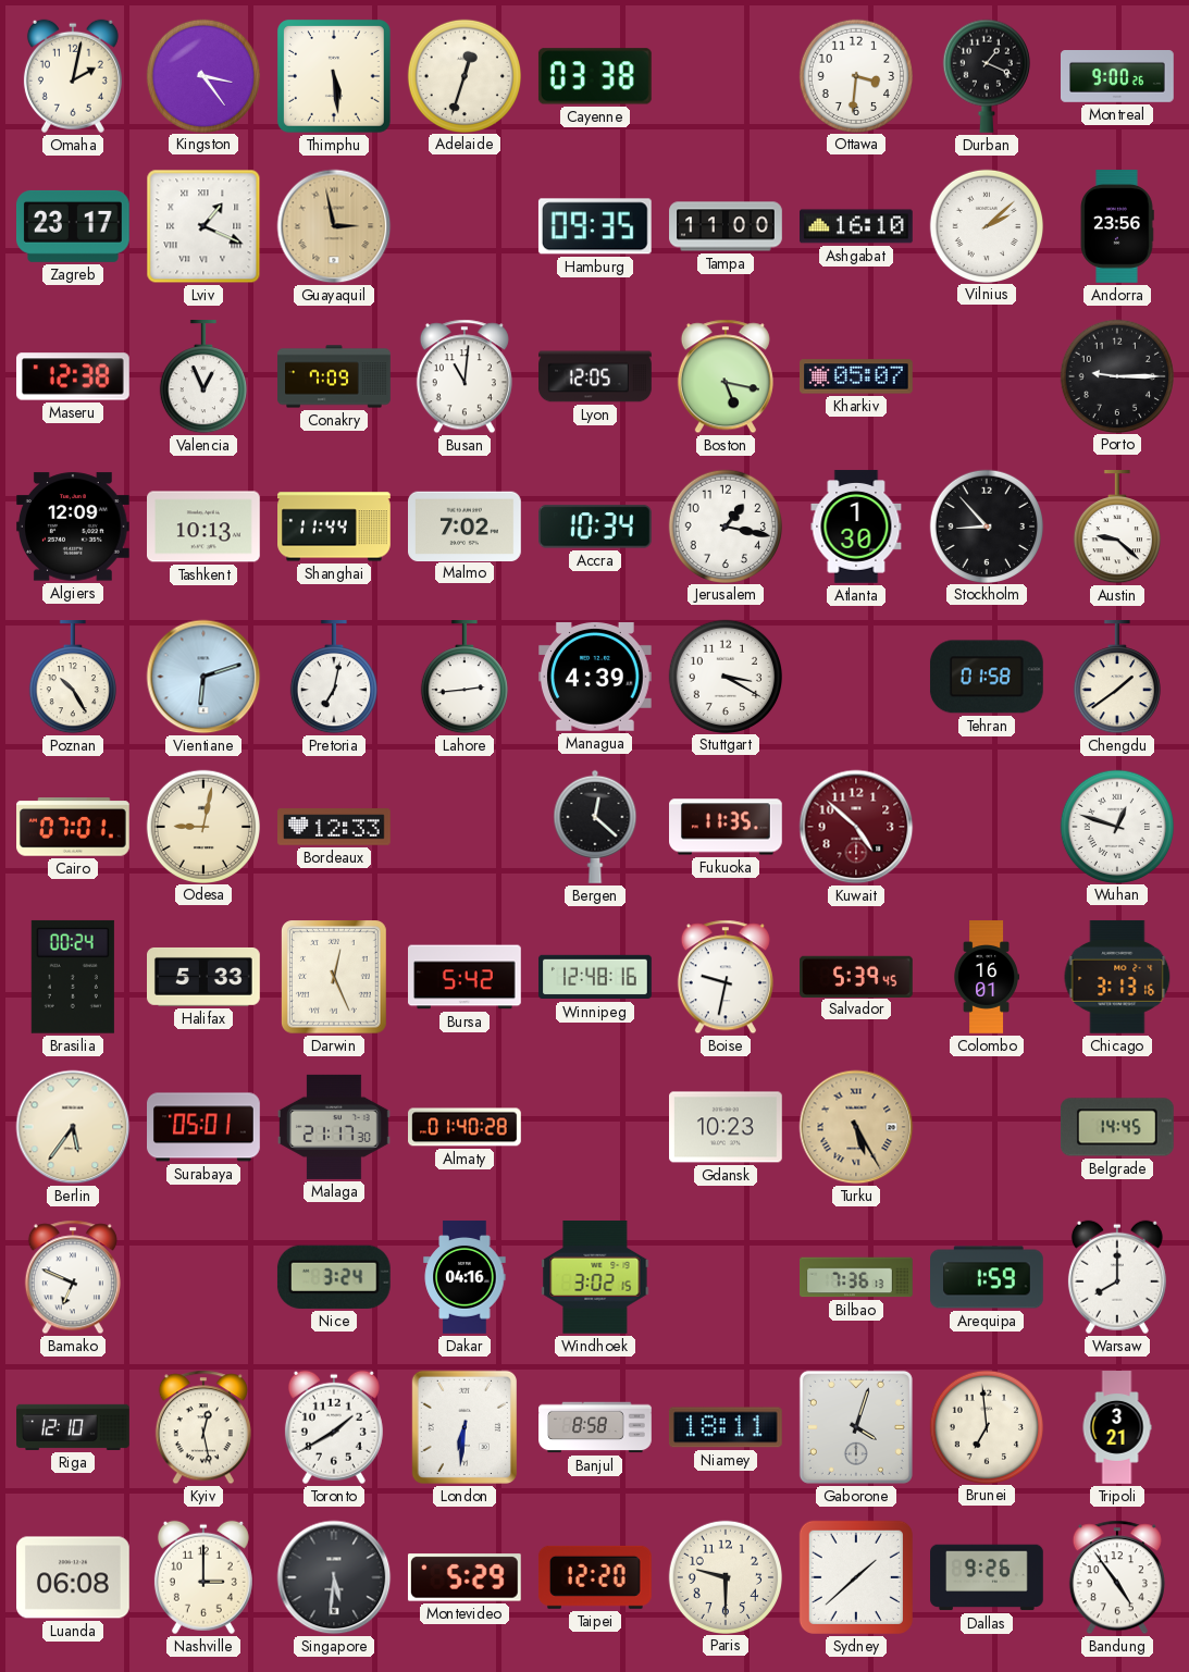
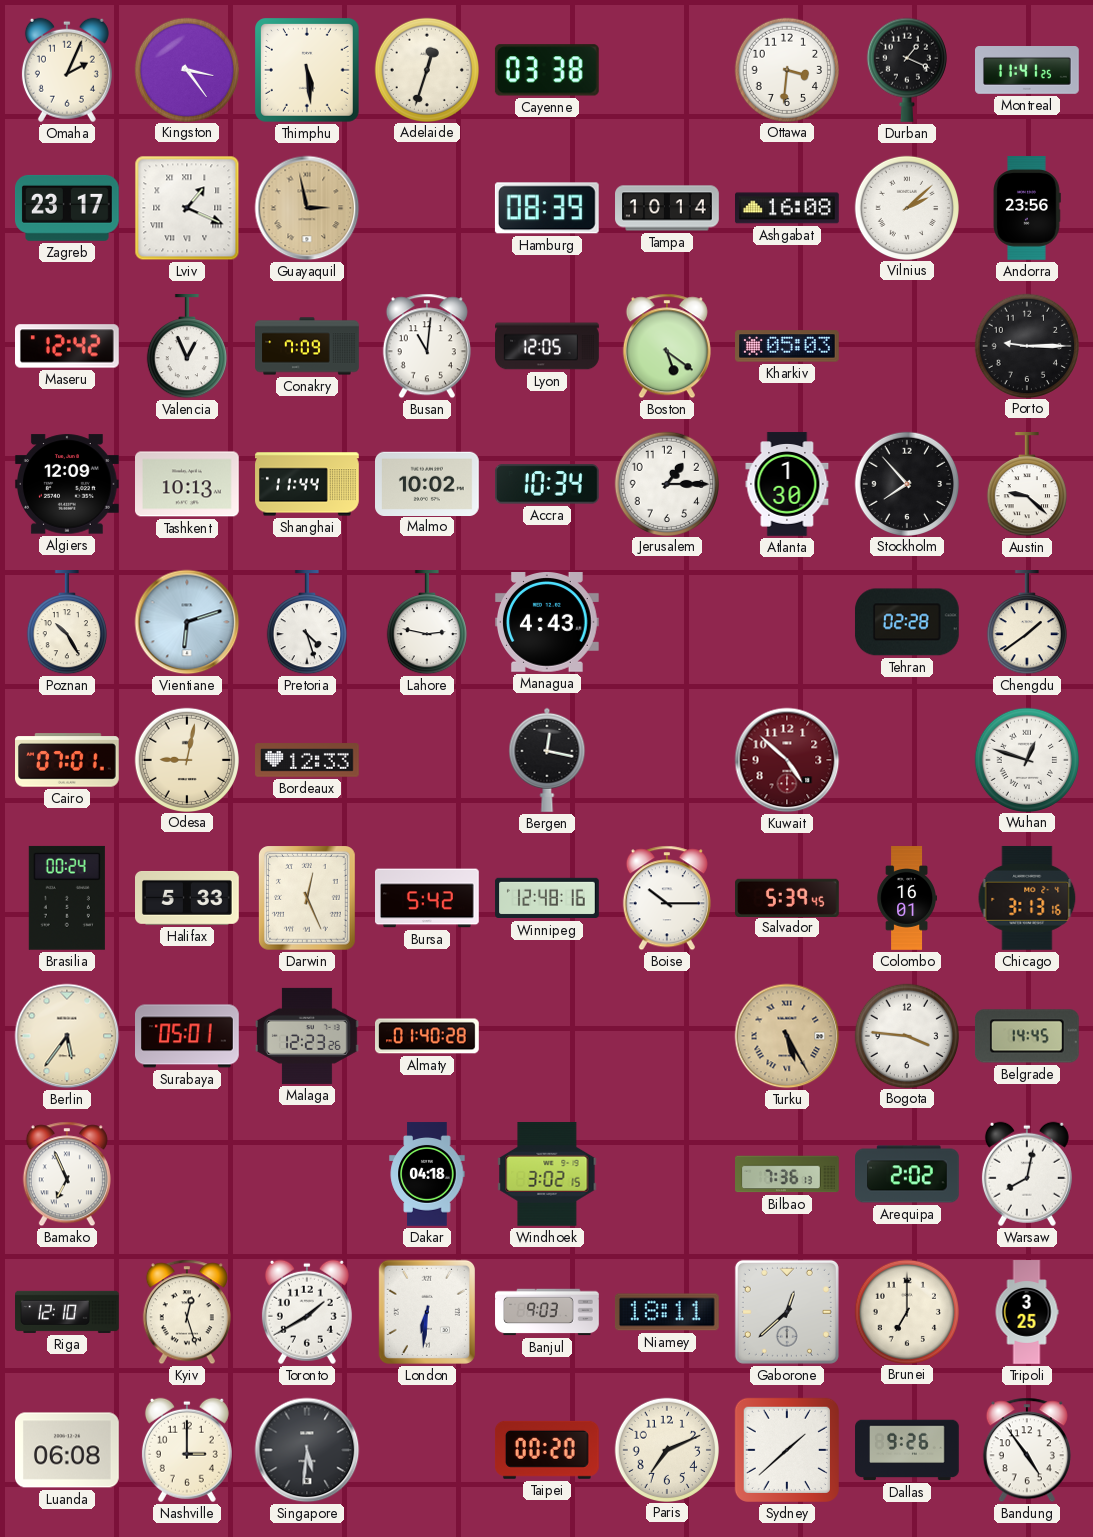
Omaha: 2:02 -> 2:04
Montreal: 9:00 -> 11:41
Hamburg: 09:35 -> 08:39
Tampa: 11:00 -> 10:14
Ashgabat: 16:10 -> 16:08
Maseru: 12:38 -> 12:42
Boston: 5:17 -> 5:21
Kharkiv: 05:07 -> 05:03
Malmo: 7:02 -> 10:02
Jerusalem: 1:17 -> 1:15
Stockholm: 8:53 -> 7:53
Pretoria: 7:02 -> 4:27
Lahore: 2:44 -> 2:47
Managua: 4:39 -> 4:43
Stuttgart: 3:20 -> none
Tehran: 01:58 -> 02:28
Bergen: 12:22 -> 12:17
Fukuoka: 11:35 -> none
Boise: 9:32 -> 10:15
Malaga: 21:17 -> 12:23
Gdansk: 10:23 -> none
Bogota: none -> 3:46
Bamako: 6:49 -> 6:56
Nice: 3:24 -> none
Dakar: 04:16 -> 04:18
Arequipa: 1:59 -> 2:02
Warsaw: 8:00 -> 8:02
Kyiv: 12:28 -> 12:27
Banjul: 8:58 -> 9:03
Gaborone: 4:03 -> 12:38
Brunei: 6:59 -> 7:00
Tripoli: 3:21 -> 3:25
Montevideo: 5:29 -> none
Taipei: 12:20 -> 00:20
Paris: 9:30 -> 7:11
